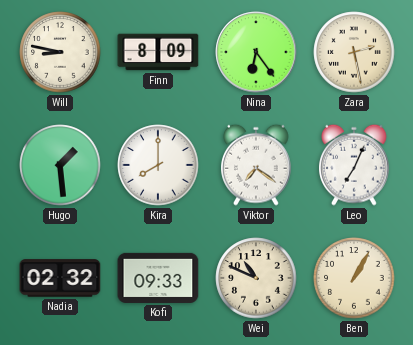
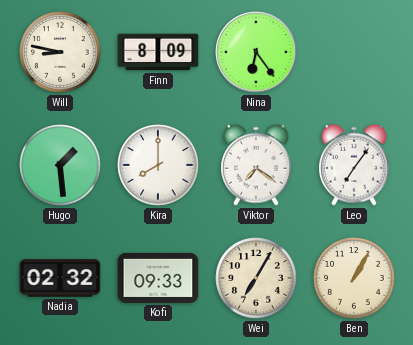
Zara: 2:28 -> none
Leo: 7:04 -> 7:06
Wei: 10:49 -> 7:05
